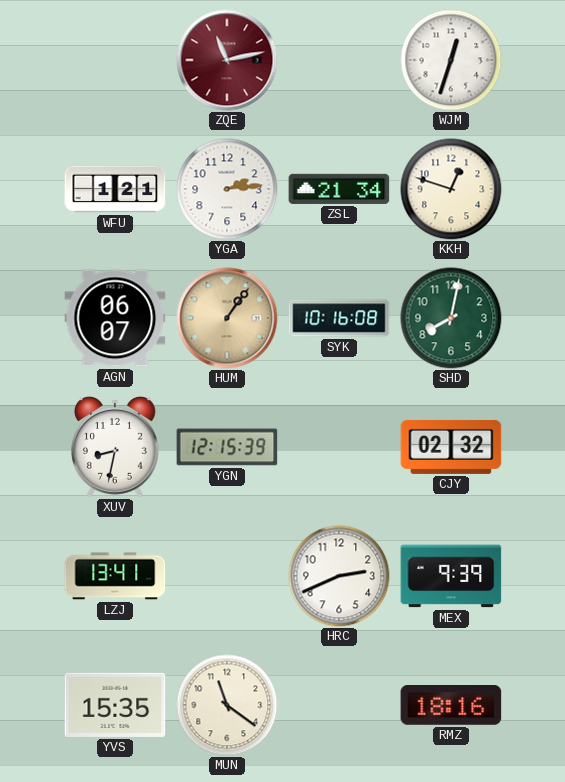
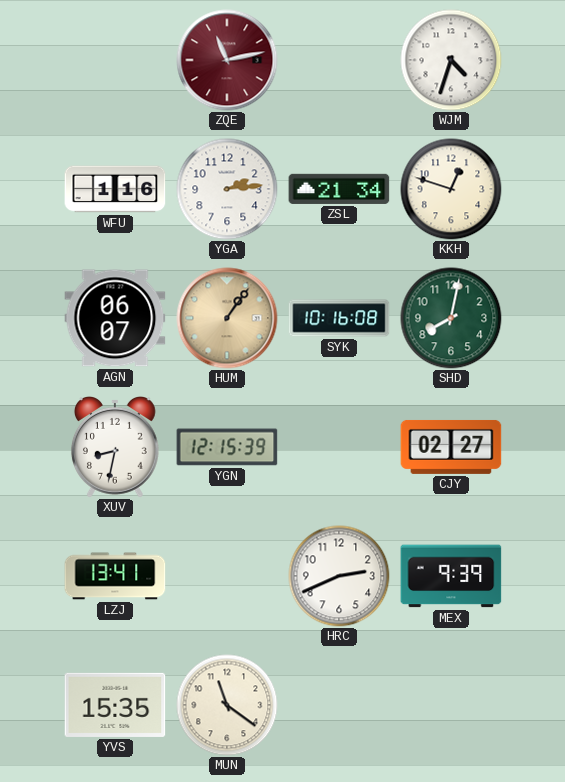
WJM: 12:33 -> 4:33
WFU: 1:21 -> 1:16
CJY: 02:32 -> 02:27
RMZ: 18:16 -> none
